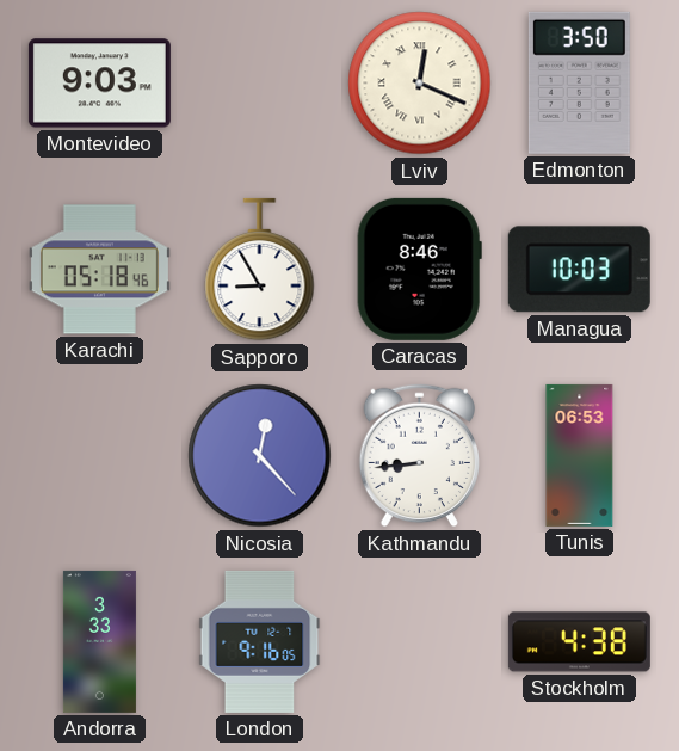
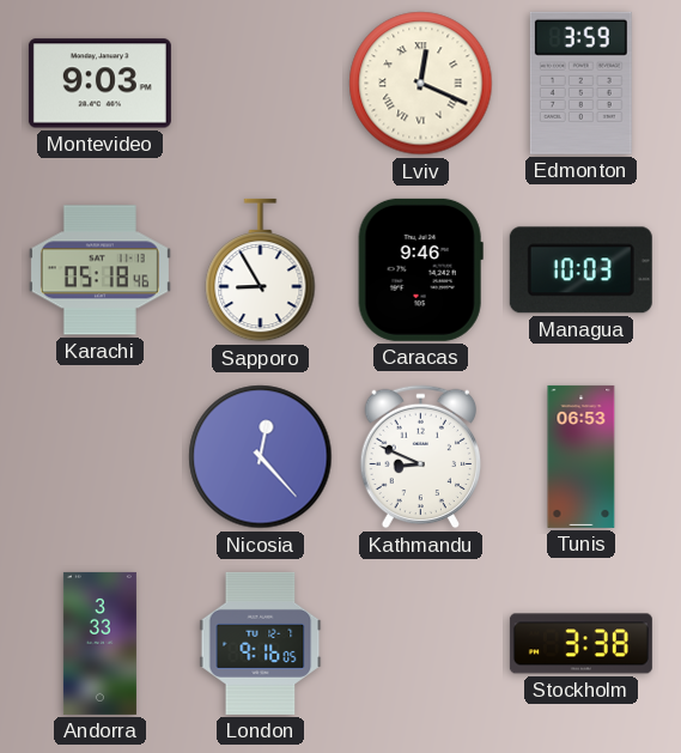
Edmonton: 3:50 -> 3:59
Caracas: 8:46 -> 9:46
Kathmandu: 8:44 -> 8:49
Stockholm: 4:38 -> 3:38
